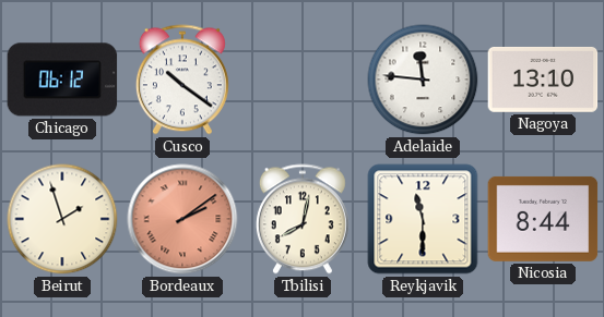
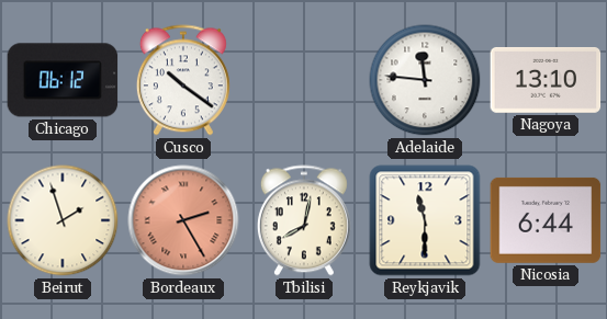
Bordeaux: 2:09 -> 2:25
Nicosia: 8:44 -> 6:44
